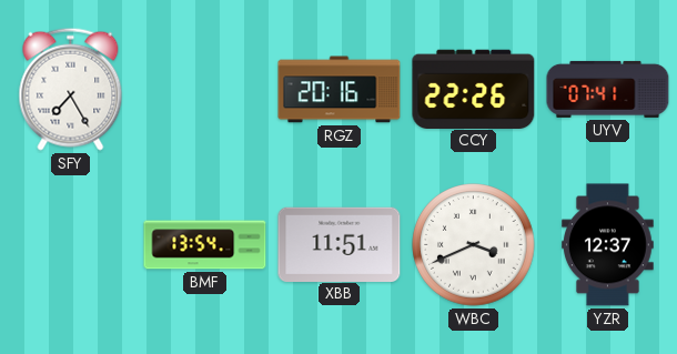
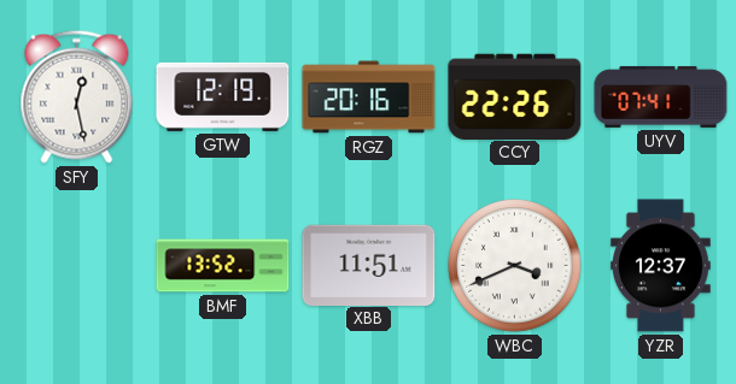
SFY: 7:25 -> 12:28
GTW: none -> 12:19
BMF: 13:54 -> 13:52
